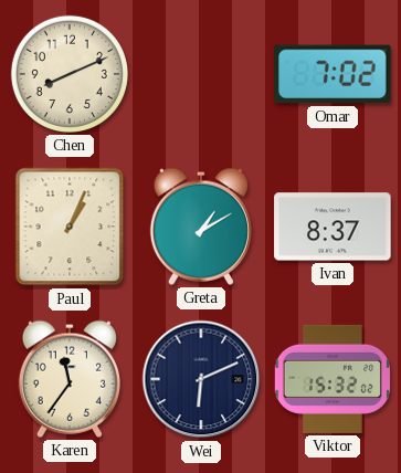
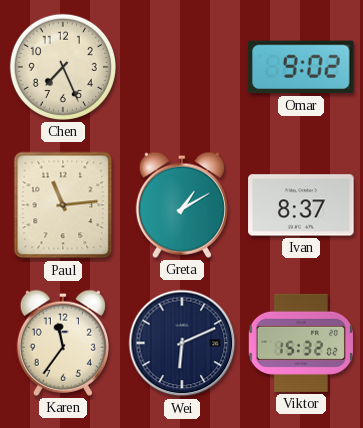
Chen: 8:11 -> 7:26
Omar: 7:02 -> 9:02
Paul: 1:04 -> 11:14
